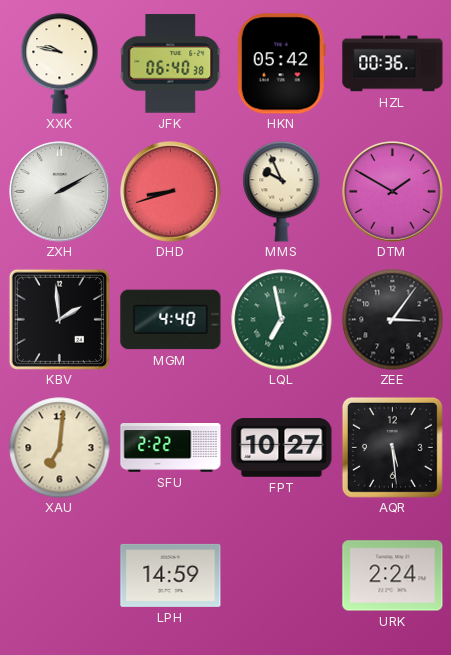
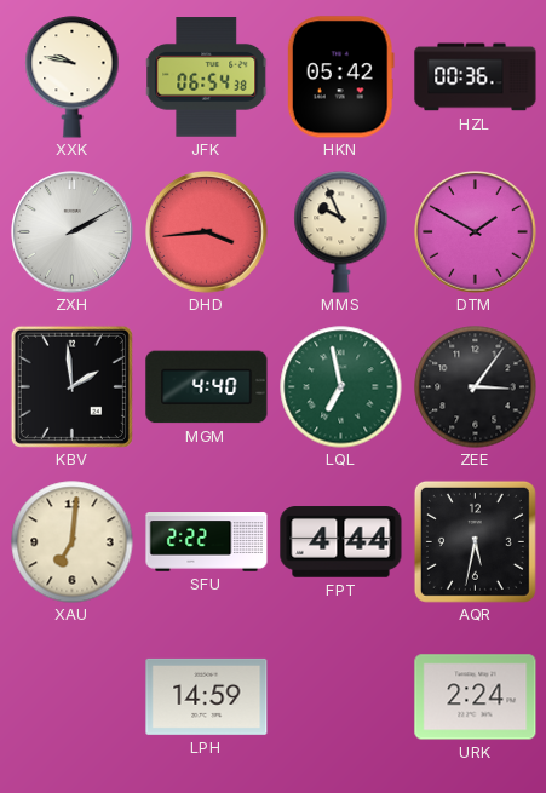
JFK: 06:40 -> 06:54
DHD: 8:42 -> 3:44
FPT: 10:27 -> 4:44
AQR: 5:29 -> 5:32
